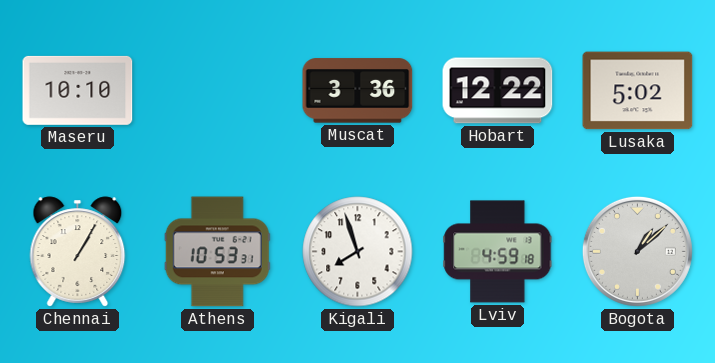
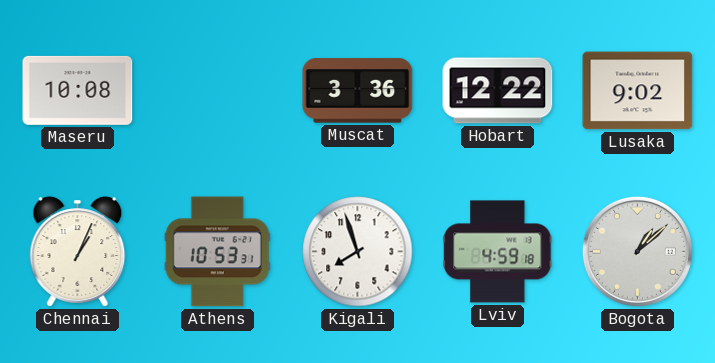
Maseru: 10:10 -> 10:08
Lusaka: 5:02 -> 9:02
Chennai: 1:05 -> 1:04
